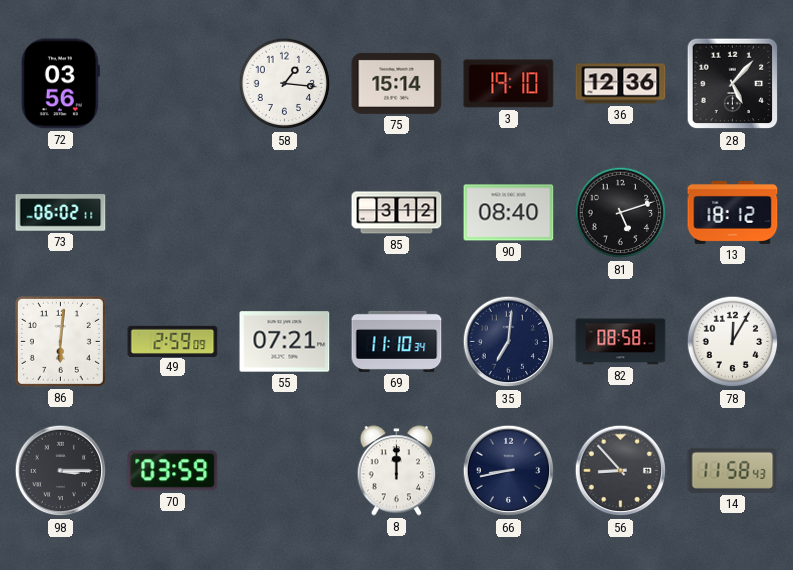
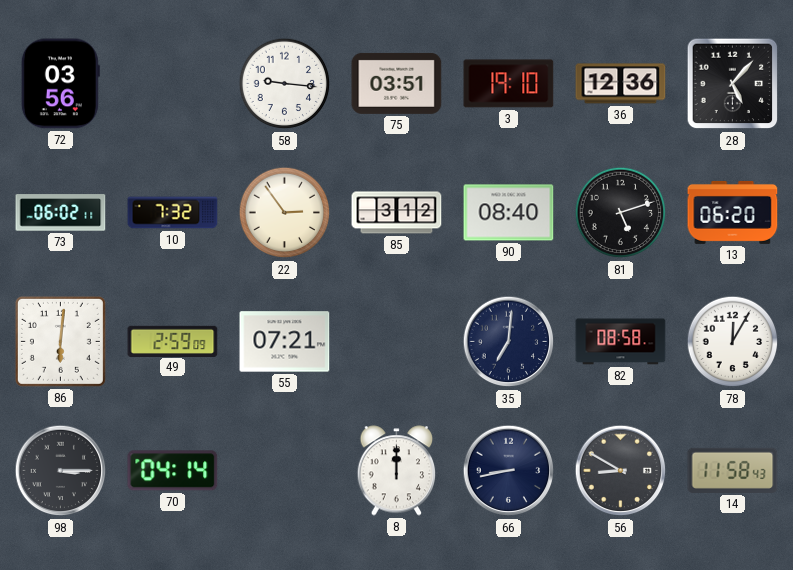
58: 1:16 -> 9:16
75: 15:14 -> 03:51
10: none -> 7:32
22: none -> 2:54
13: 18:12 -> 06:20
69: 11:10 -> none
70: 03:59 -> 04:14
56: 8:53 -> 8:50
